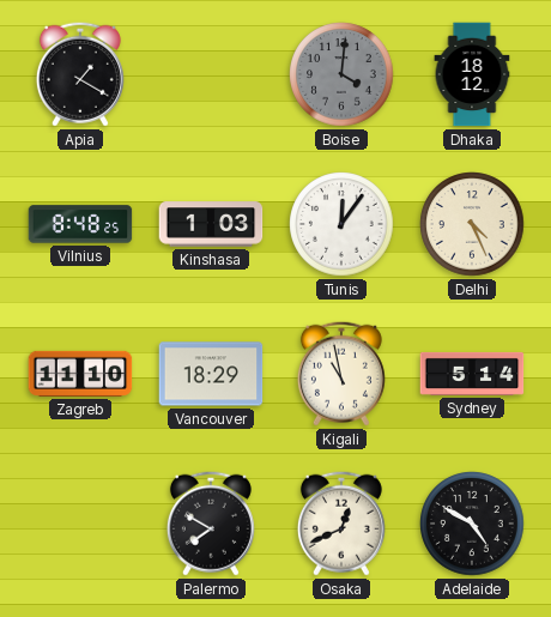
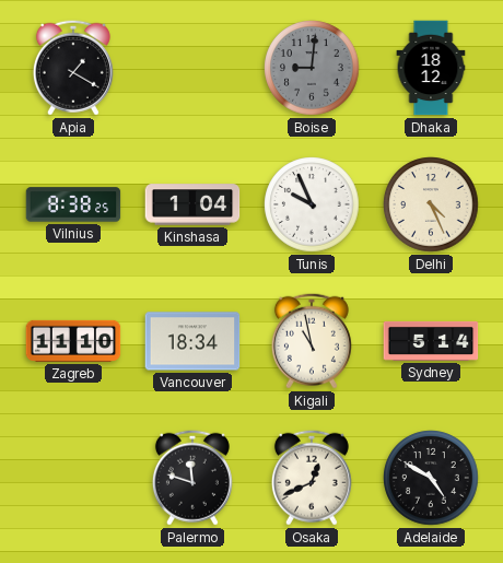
Boise: 4:01 -> 9:01
Vilnius: 8:48 -> 8:38
Kinshasa: 1:03 -> 1:04
Tunis: 12:06 -> 9:56
Vancouver: 18:29 -> 18:34
Palermo: 7:50 -> 11:48
